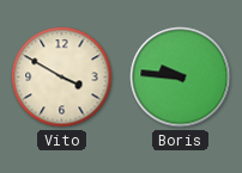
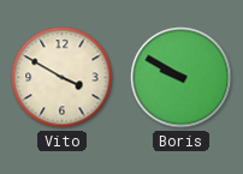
Boris: 9:46 -> 9:50
